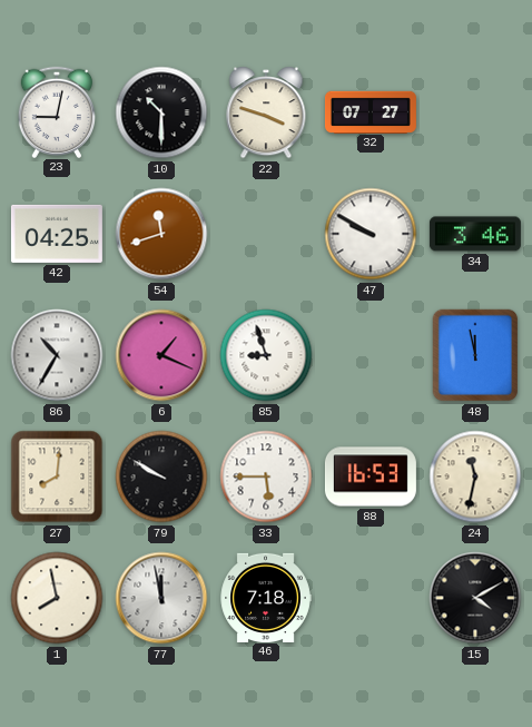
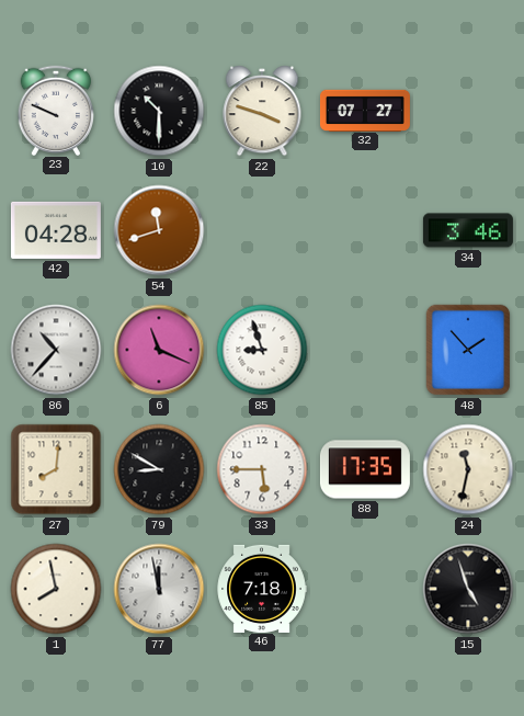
23: 9:02 -> 9:49
42: 04:25 -> 04:28
47: 9:50 -> none
86: 10:35 -> 10:37
6: 1:19 -> 11:19
48: 11:58 -> 1:53
79: 9:50 -> 8:50
88: 16:53 -> 17:35
15: 4:10 -> 4:57
